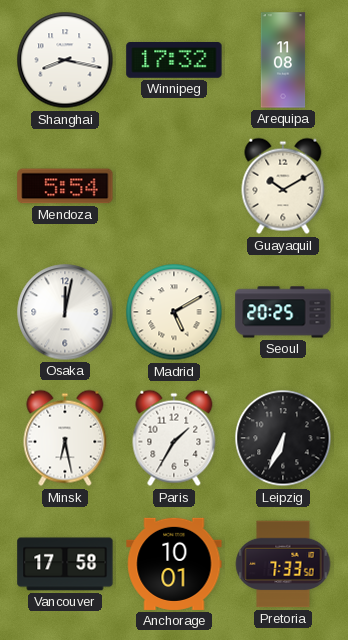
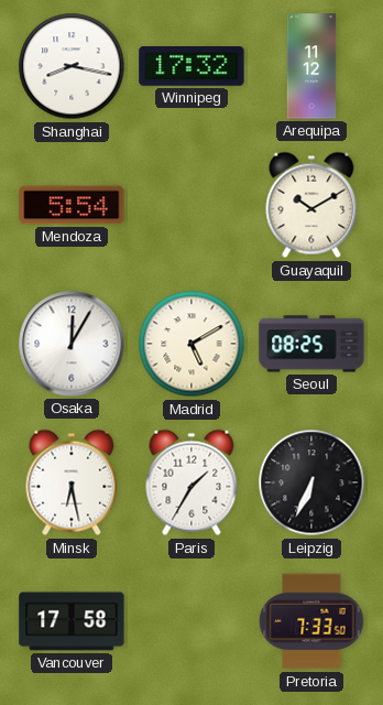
Arequipa: 11:08 -> 11:12
Osaka: 12:02 -> 12:05
Seoul: 20:25 -> 08:25
Anchorage: 10:01 -> none
